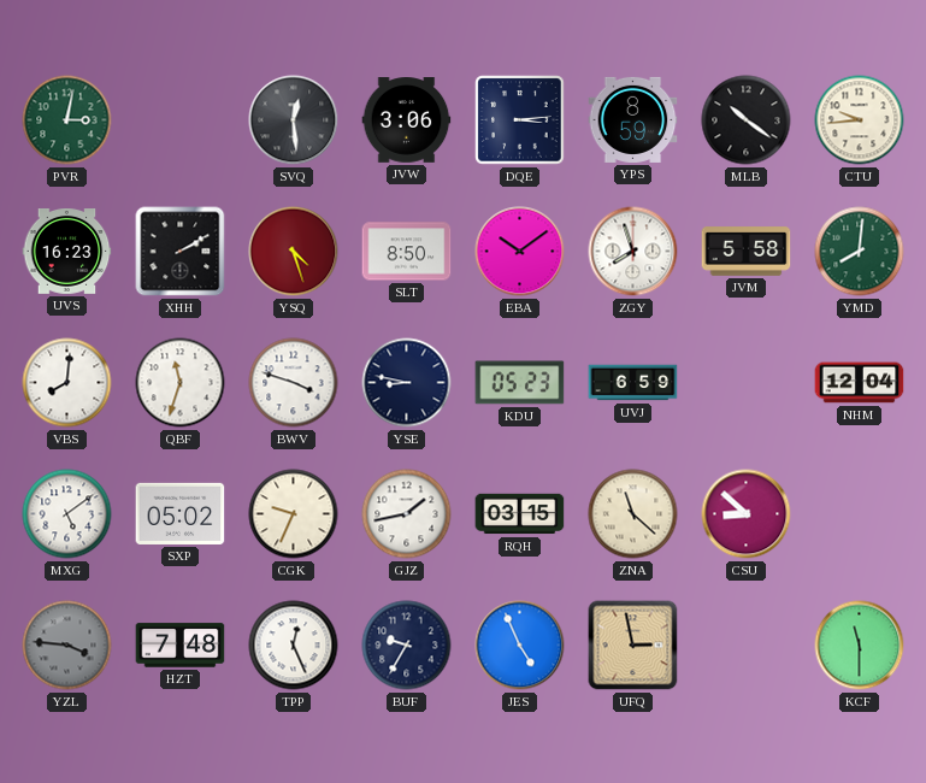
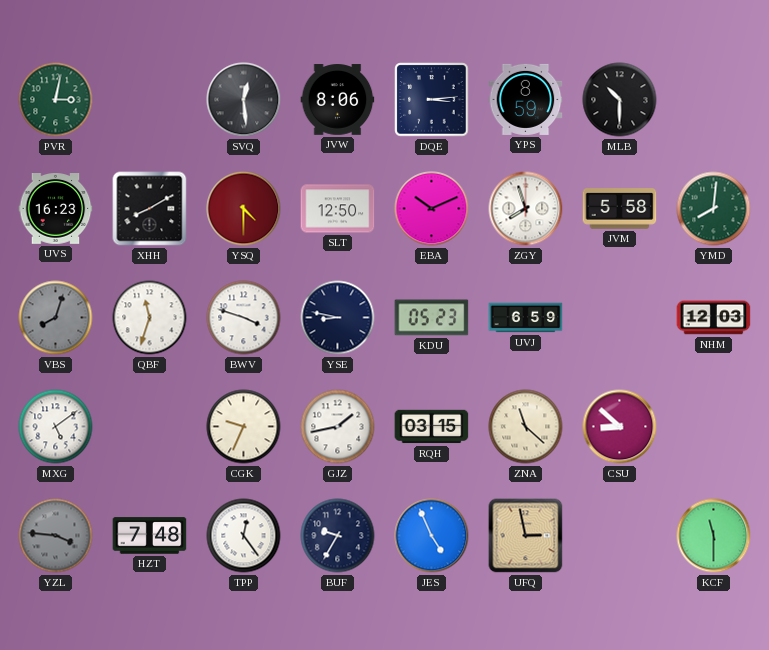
JVW: 3:06 -> 8:06
MLB: 10:21 -> 10:30
CTU: 9:44 -> none
XHH: 2:10 -> 8:10
YSQ: 4:27 -> 4:30
SLT: 8:50 -> 12:50
EBA: 10:09 -> 10:11
VBS: 8:01 -> 8:03
VBS dial: white -> grey
NHM: 12:04 -> 12:03
SXP: 05:02 -> none
TPP: 12:26 -> 12:24
